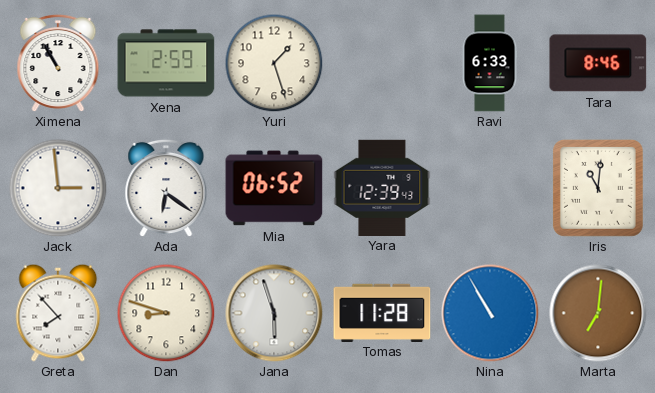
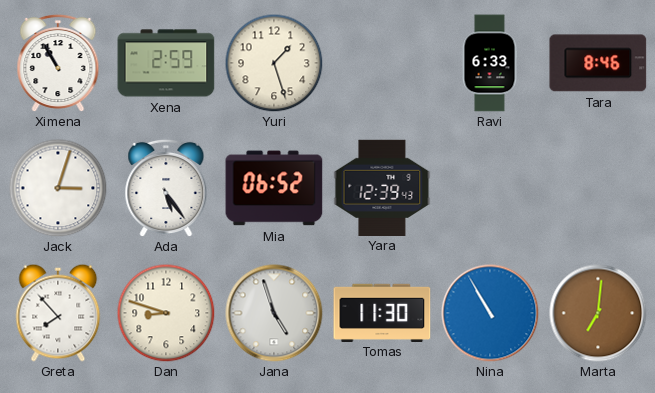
Jack: 2:59 -> 3:03
Ada: 6:21 -> 5:24
Iris: 11:01 -> none
Jana: 5:57 -> 4:57
Tomas: 11:28 -> 11:30
